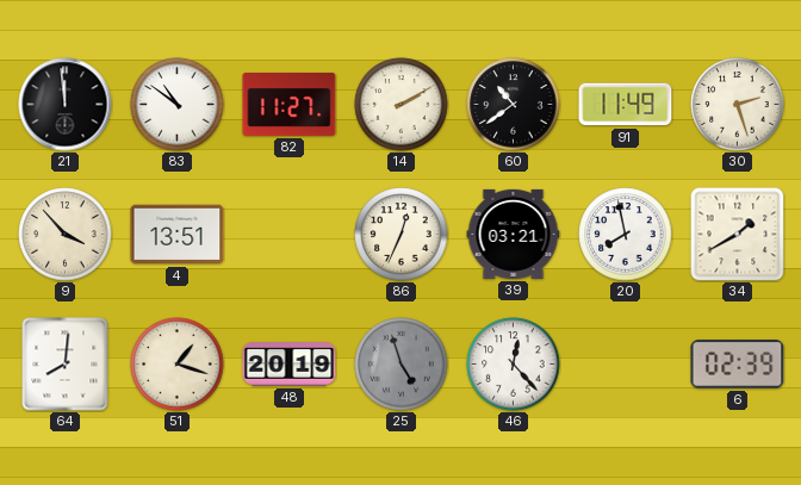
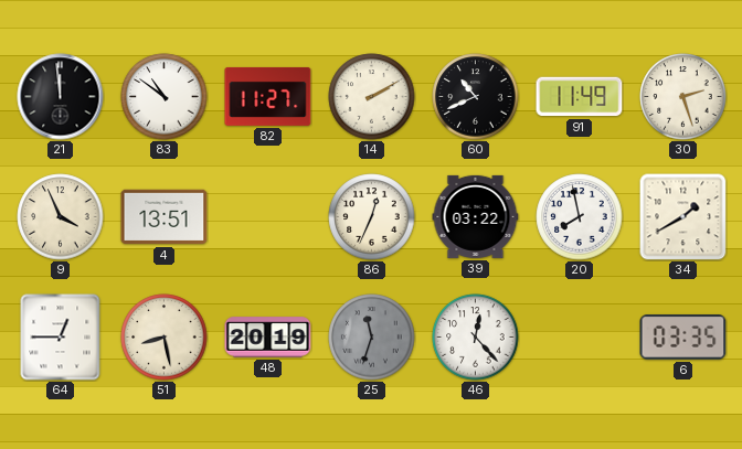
60: 10:39 -> 10:41
9: 3:53 -> 3:56
39: 03:21 -> 03:22
64: 8:01 -> 12:45
51: 1:18 -> 8:28
25: 4:57 -> 11:33
6: 02:39 -> 03:35
